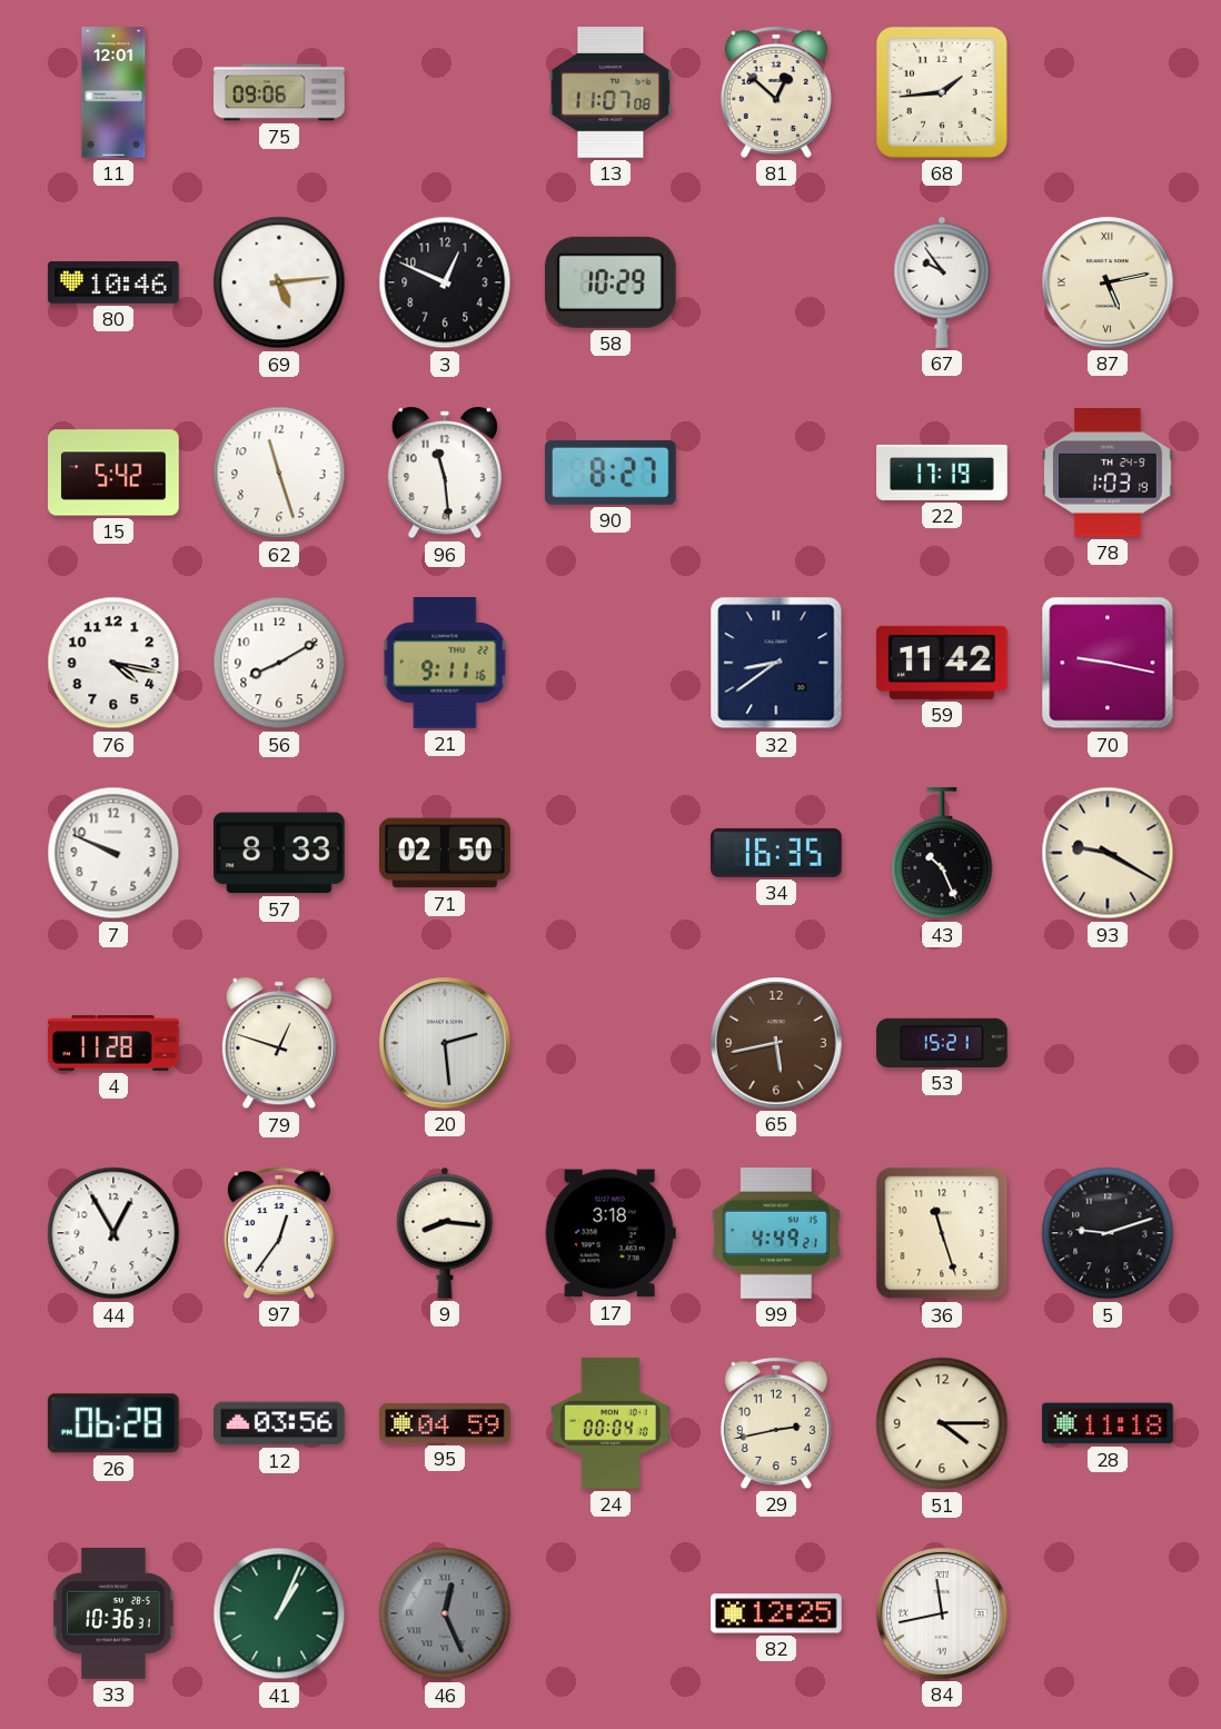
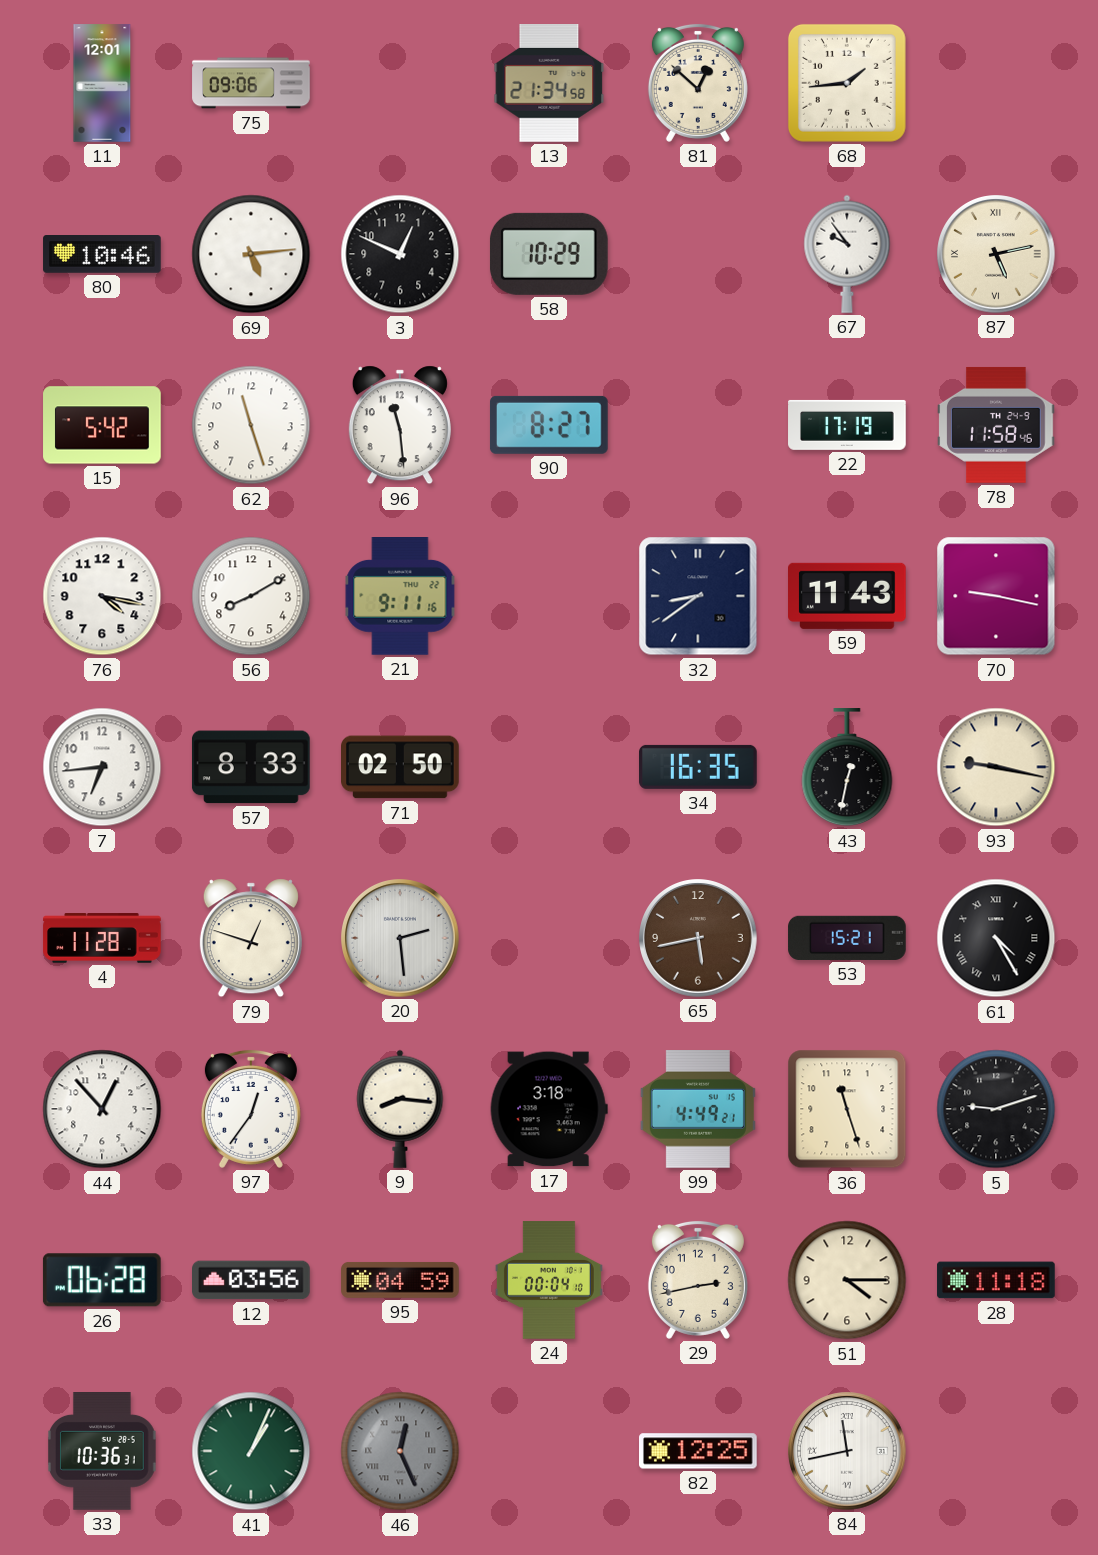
13: 11:07 -> 21:34
78: 1:03 -> 11:58
59: 11:42 -> 11:43
7: 9:49 -> 6:44
43: 10:26 -> 12:32
93: 9:20 -> 9:17
61: none -> 4:25
44: 12:55 -> 12:53
